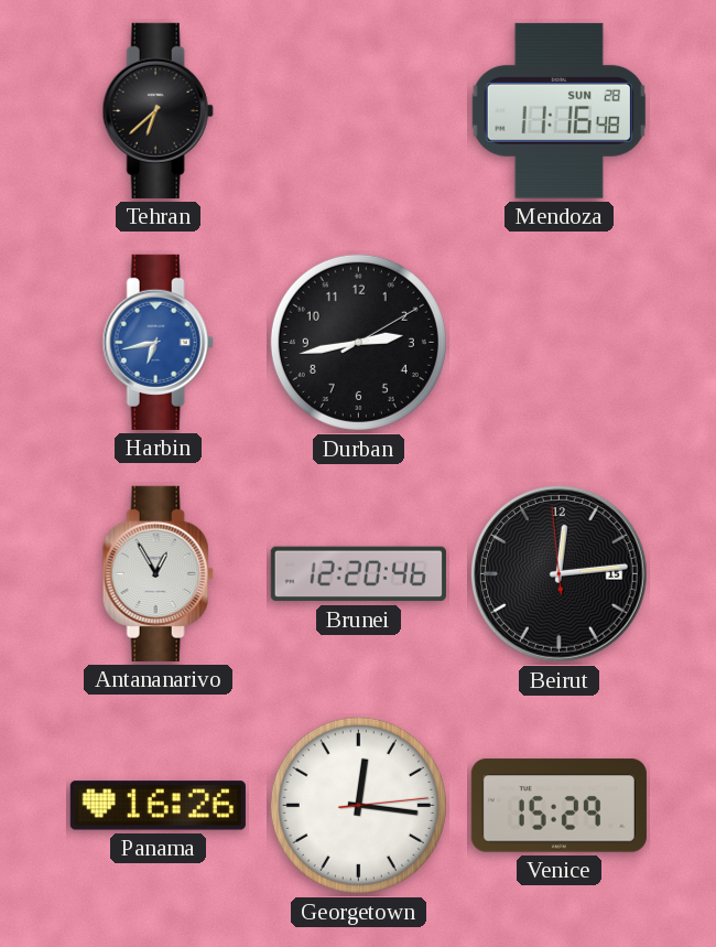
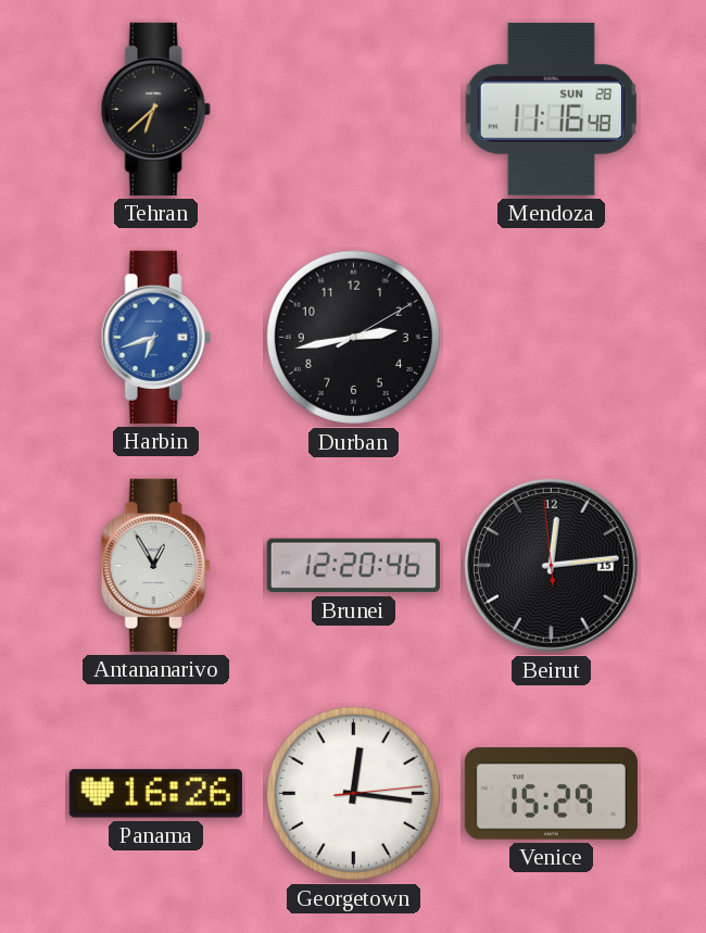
Harbin: 6:43 -> 6:42
